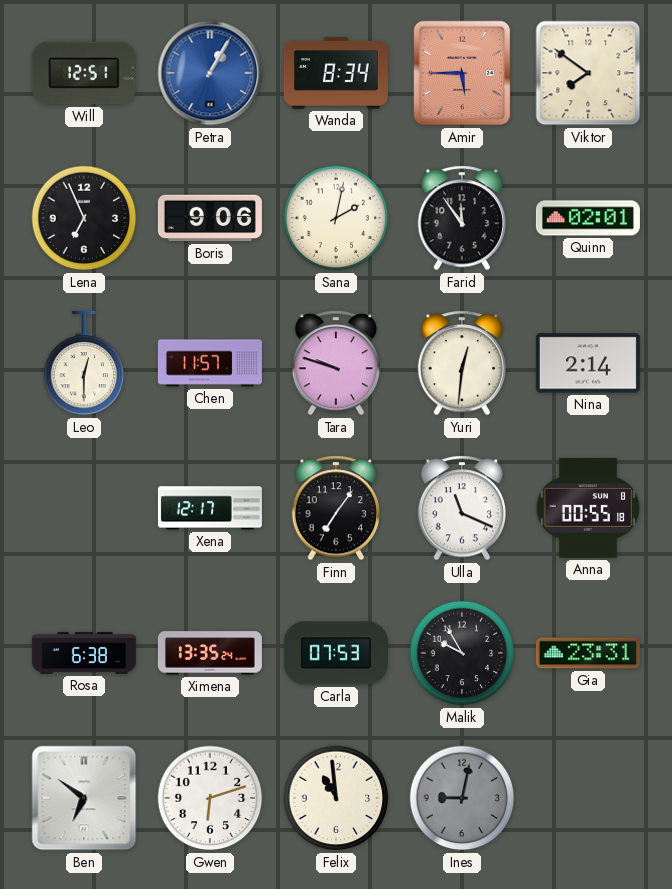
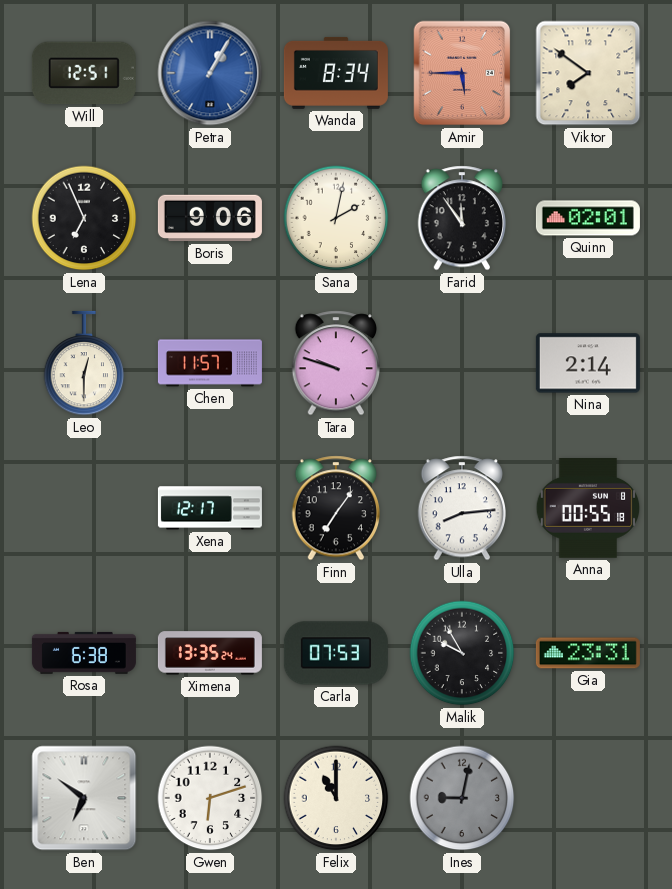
Yuri: 12:31 -> none
Ulla: 11:19 -> 8:14
Felix: 10:59 -> 11:00
